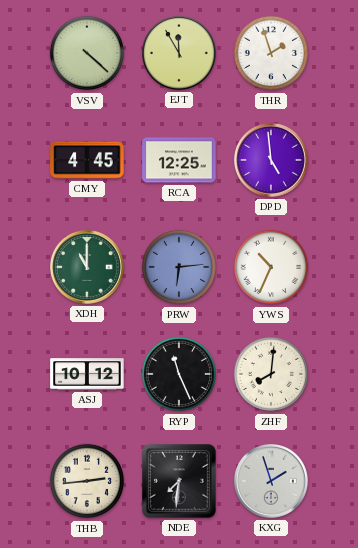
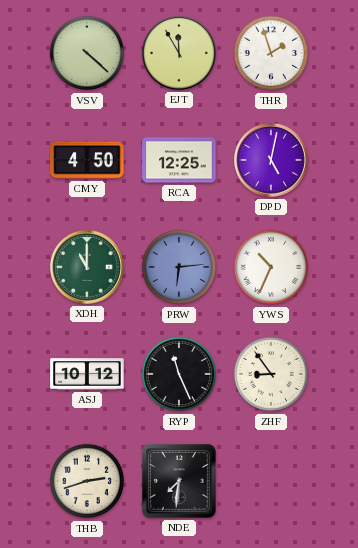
CMY: 4:45 -> 4:50
DPD: 4:59 -> 5:02
ZHF: 8:01 -> 8:54
THB: 2:44 -> 2:42
KXG: 1:57 -> none
